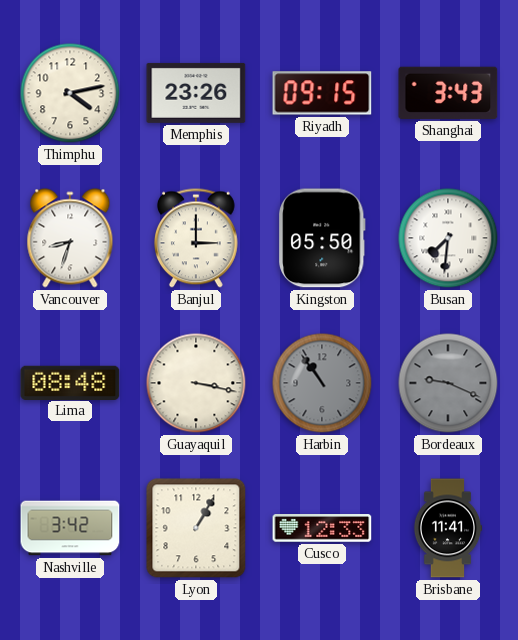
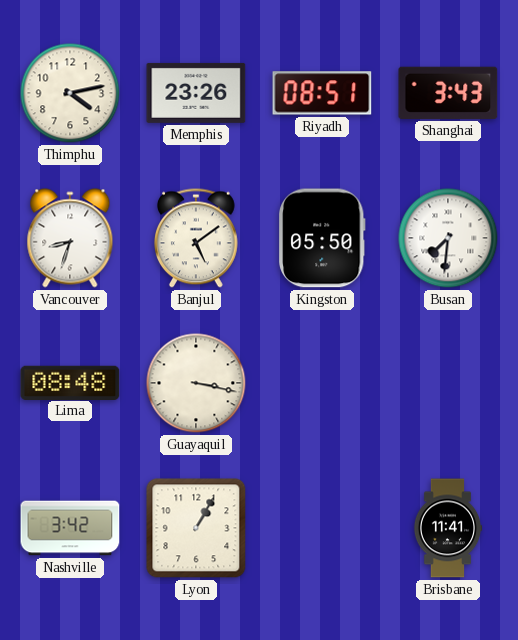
Riyadh: 09:15 -> 08:51
Banjul: 3:00 -> 5:09
Harbin: 10:54 -> none
Bordeaux: 9:19 -> none
Cusco: 12:33 -> none
